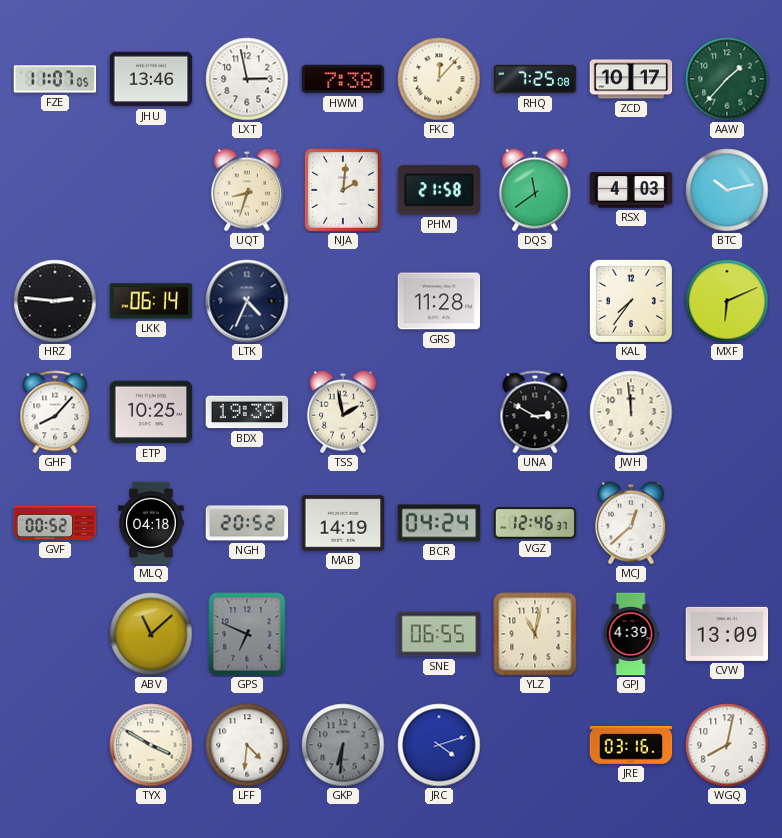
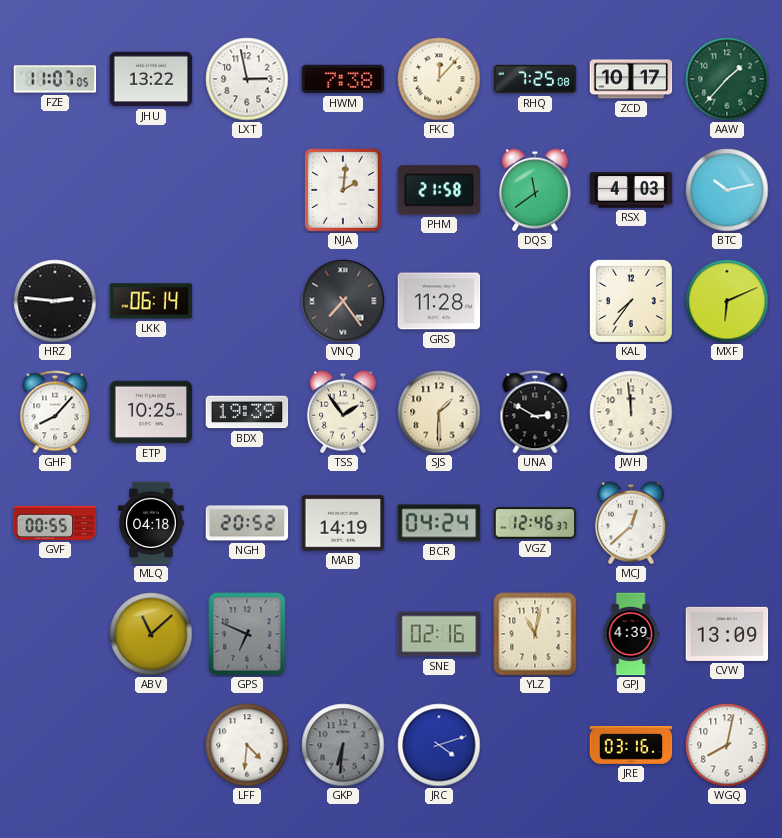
JHU: 13:46 -> 13:22
UQT: 8:33 -> none
LTK: 4:34 -> none
VNQ: none -> 7:24
TSS: 1:58 -> 1:54
SJS: none -> 1:30
GVF: 00:52 -> 00:55
SNE: 06:55 -> 02:16
TYX: 3:50 -> none
